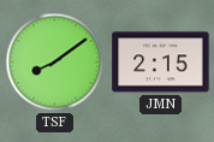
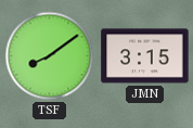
JMN: 2:15 -> 3:15
